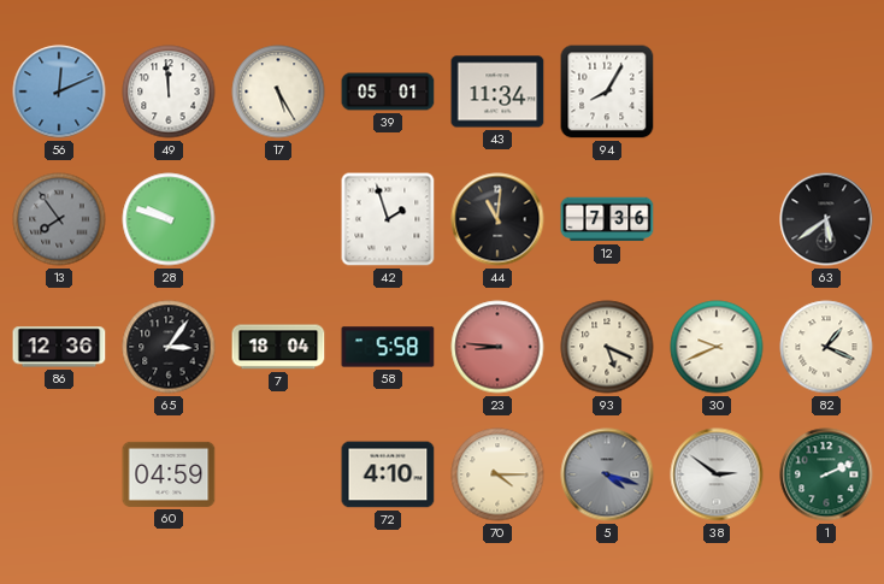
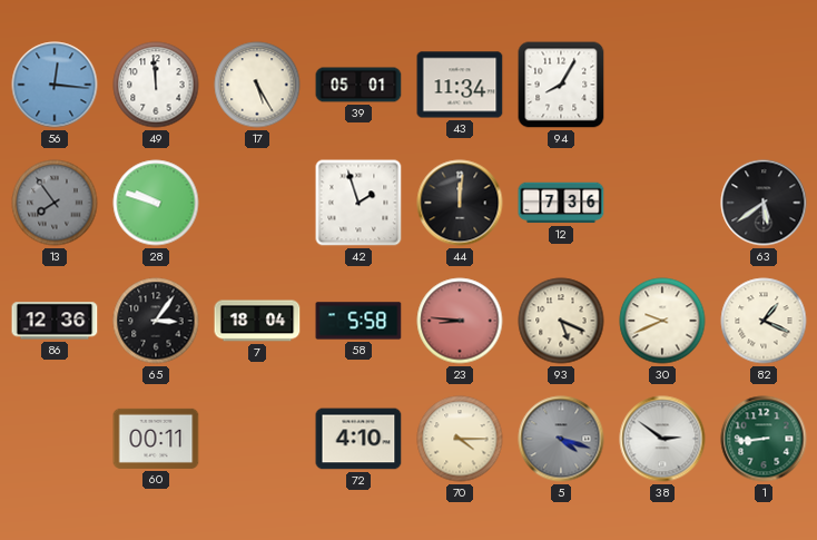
56: 12:11 -> 12:16
44: 11:01 -> 12:01
60: 04:59 -> 00:11
1: 2:11 -> 8:44
